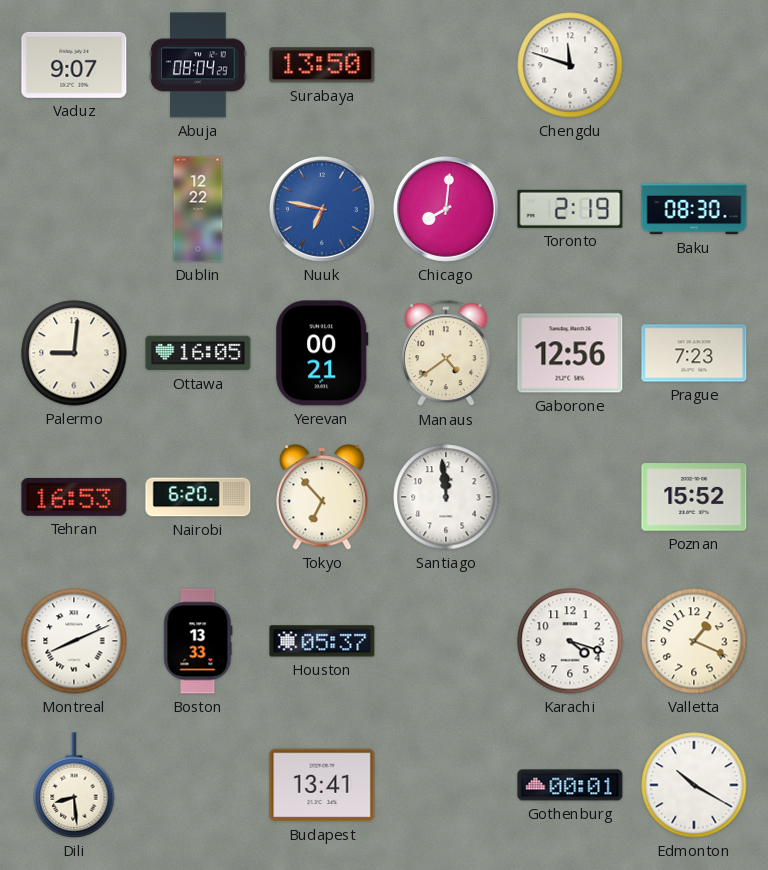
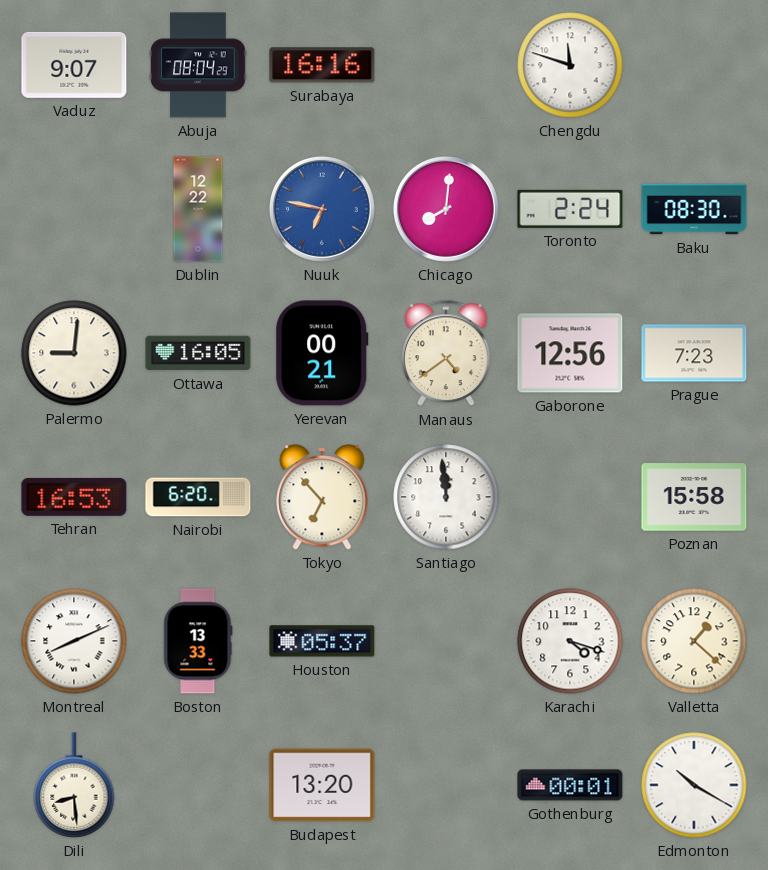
Surabaya: 13:50 -> 16:16
Toronto: 2:19 -> 2:24
Poznan: 15:52 -> 15:58
Valletta: 1:19 -> 1:22
Budapest: 13:41 -> 13:20
